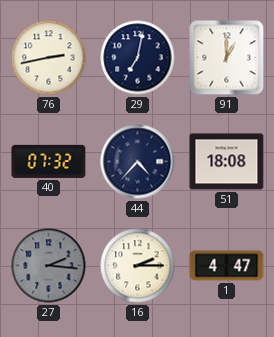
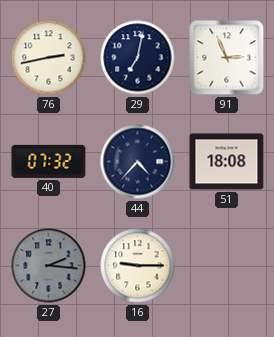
91: 1:00 -> 2:56
16: 2:15 -> 9:15
1: 4:47 -> none
